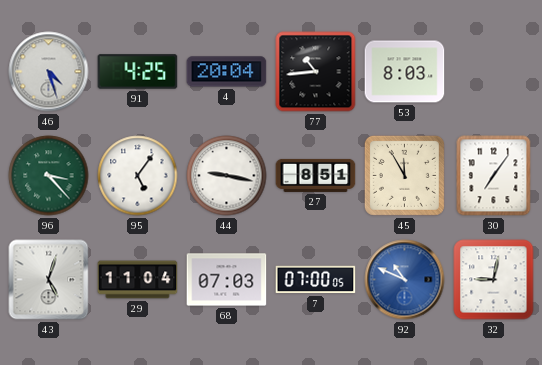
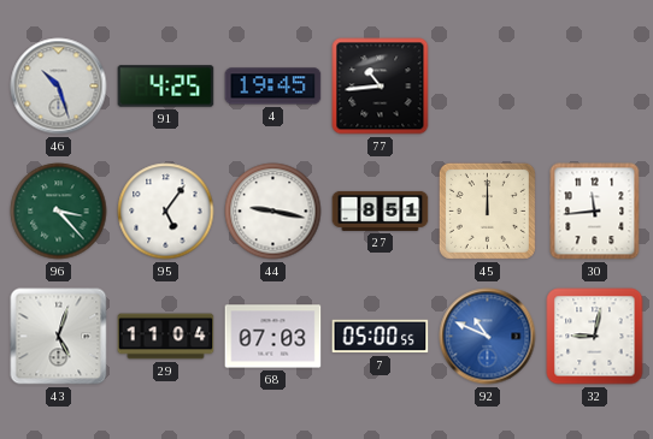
46: 4:27 -> 10:27
4: 20:04 -> 19:45
53: 8:03 -> none
45: 11:55 -> 12:00
30: 7:06 -> 11:44
7: 07:00 -> 05:00
